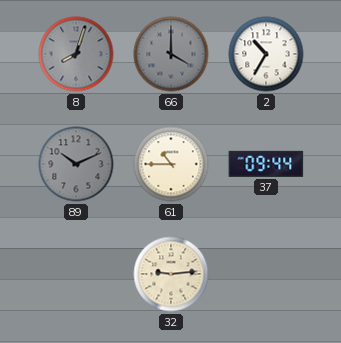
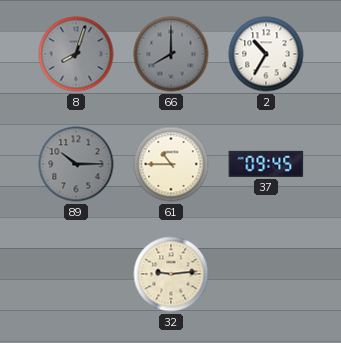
66: 4:00 -> 8:00
89: 10:11 -> 10:15
37: 09:44 -> 09:45
